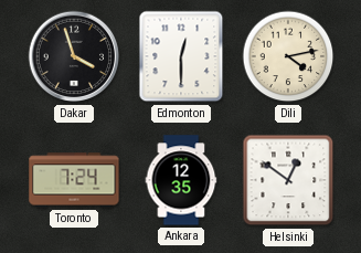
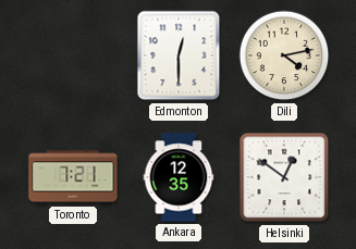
Dakar: 3:57 -> none
Toronto: 7:24 -> 7:21
